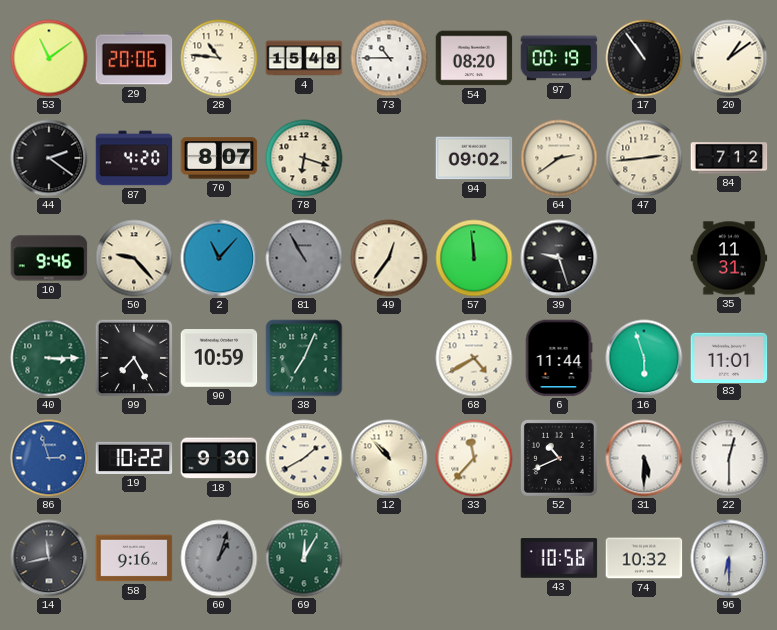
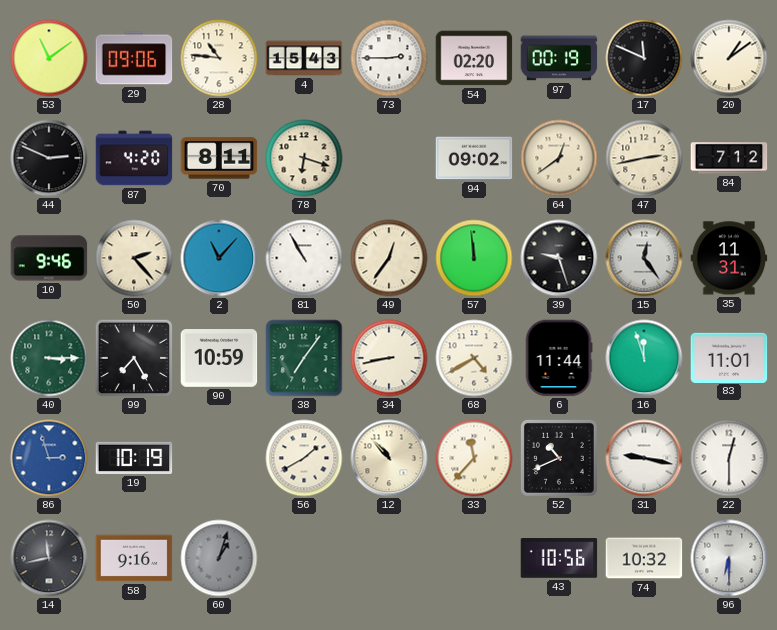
29: 20:06 -> 09:06
4: 15:48 -> 15:43
73: 10:45 -> 2:45
54: 08:20 -> 02:20
17: 10:54 -> 11:49
44: 2:21 -> 2:49
70: 8:07 -> 8:11
64: 2:39 -> 12:39
47: 2:44 -> 2:43
50: 9:23 -> 2:23
81 dial: grey -> white
15: none -> 12:24
38: 7:04 -> 7:06
34: none -> 8:43
16: 5:57 -> 11:57
19: 10:22 -> 10:19
18: 9:30 -> none
31: 5:30 -> 9:17
69: 12:05 -> none
